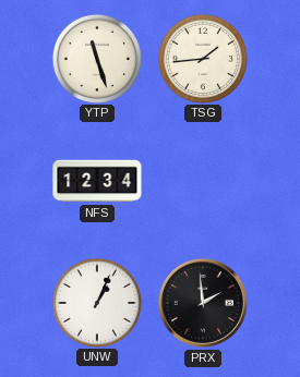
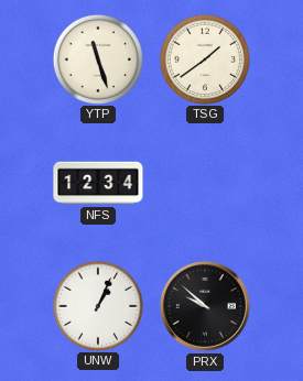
TSG: 1:44 -> 1:39
PRX: 1:59 -> 9:52
